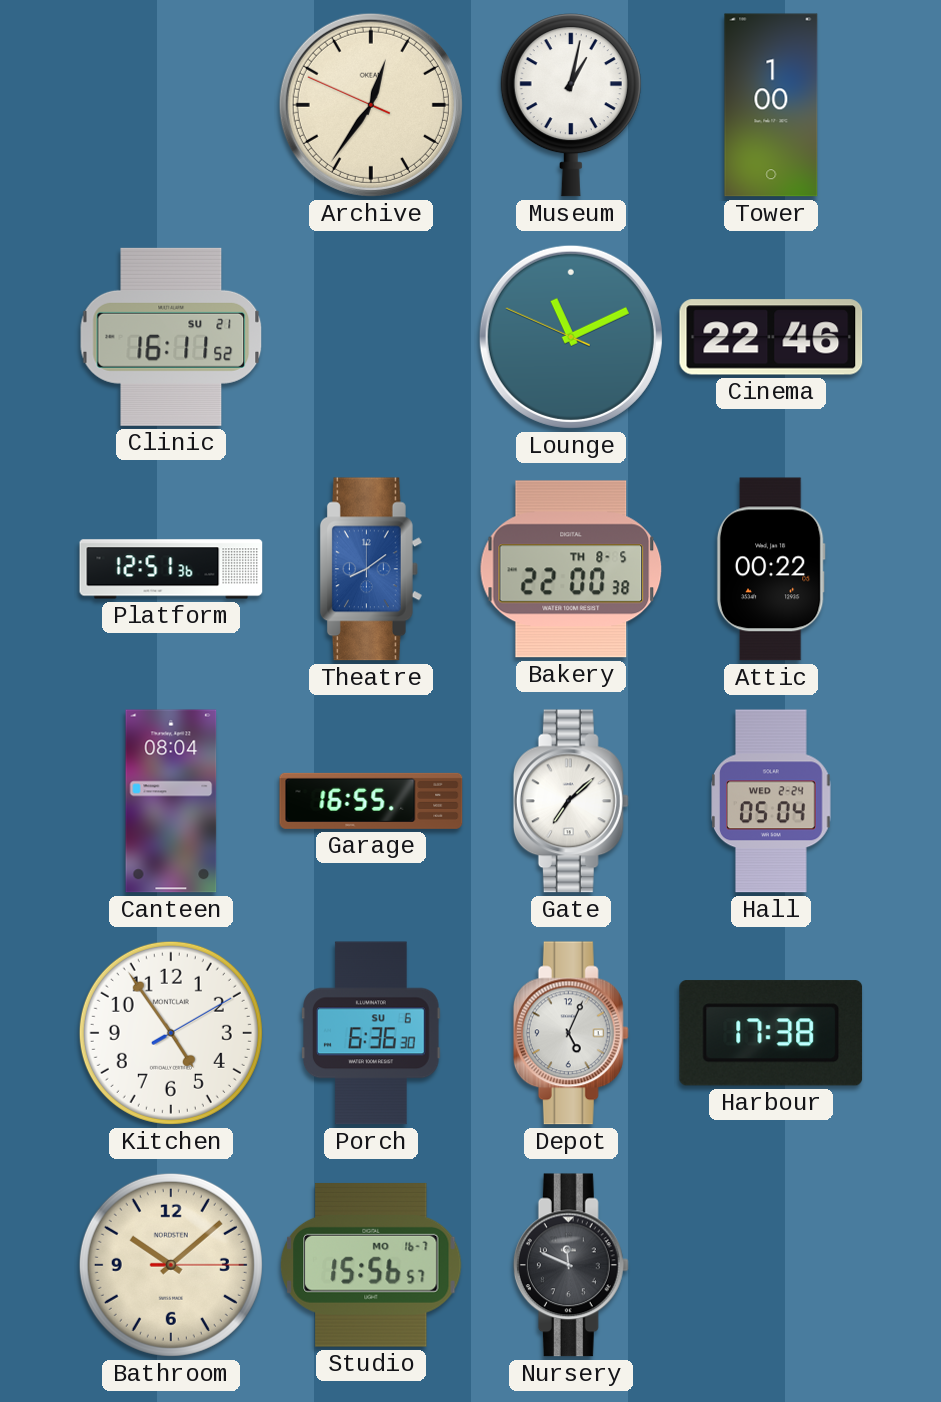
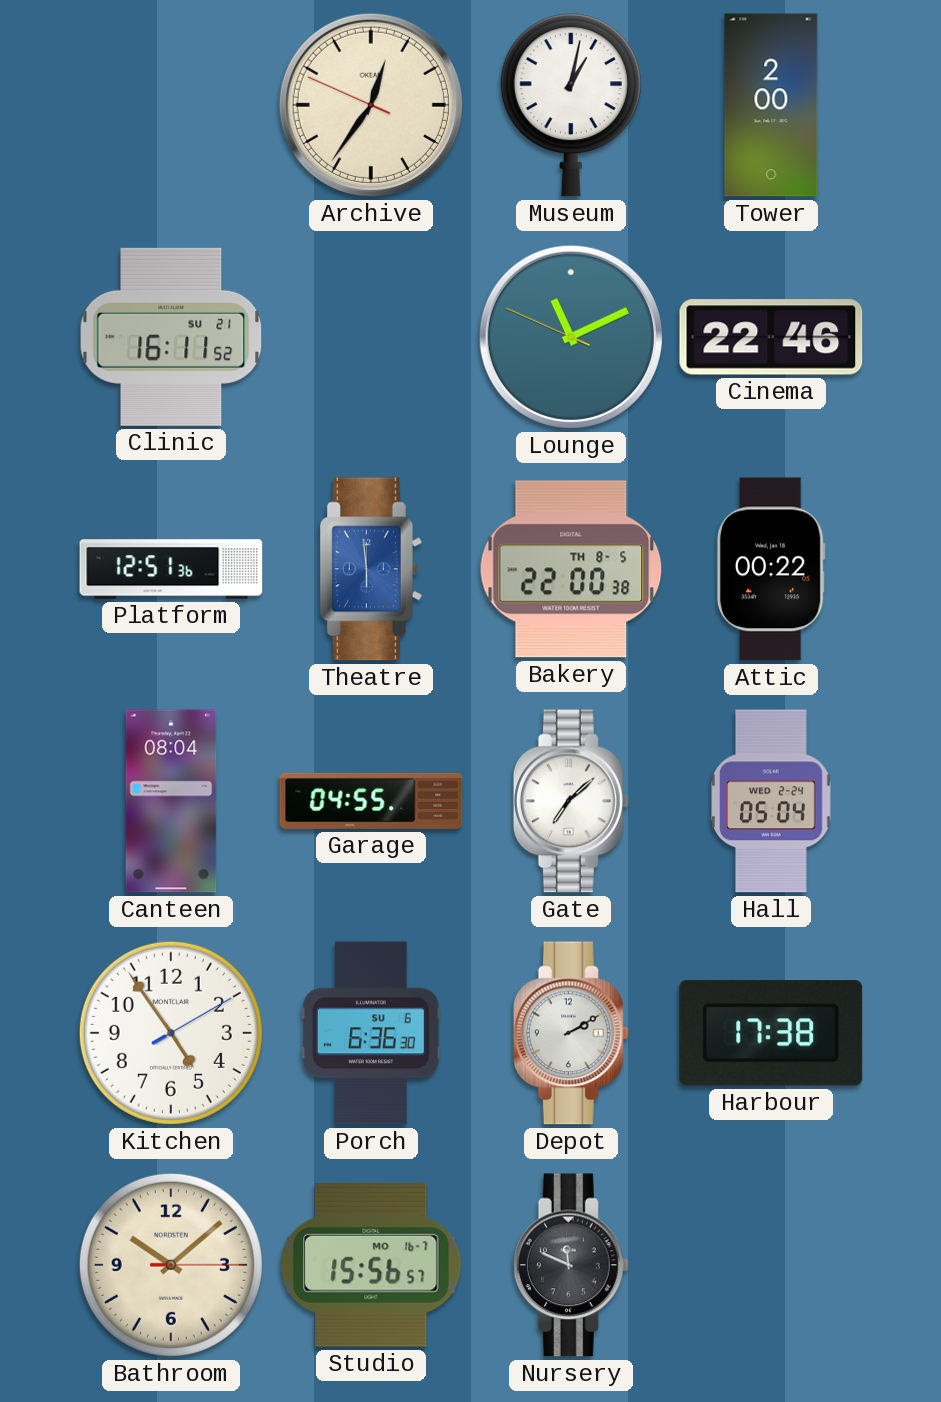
Tower: 1:00 -> 2:00
Theatre: 8:09 -> 5:59
Garage: 16:55 -> 04:55
Depot: 5:04 -> 2:10
